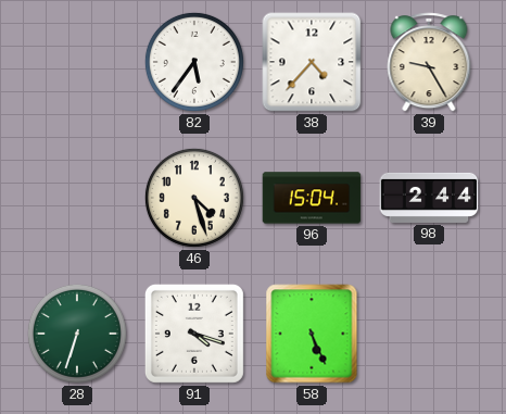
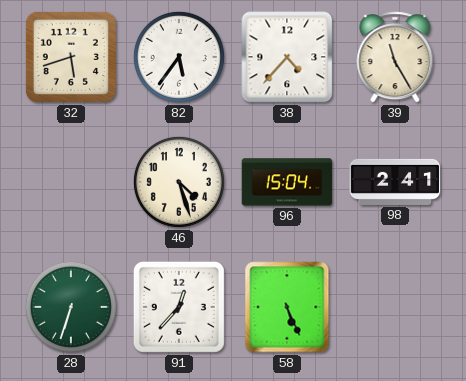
32: none -> 5:42
39: 9:25 -> 11:25
98: 2:44 -> 2:41
91: 4:18 -> 12:37
